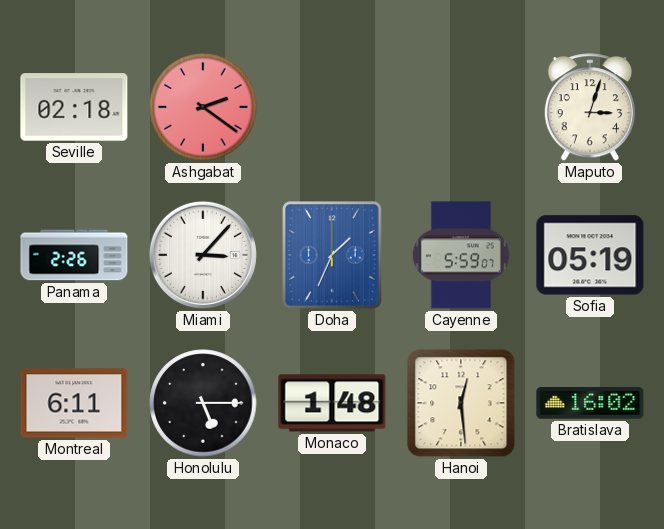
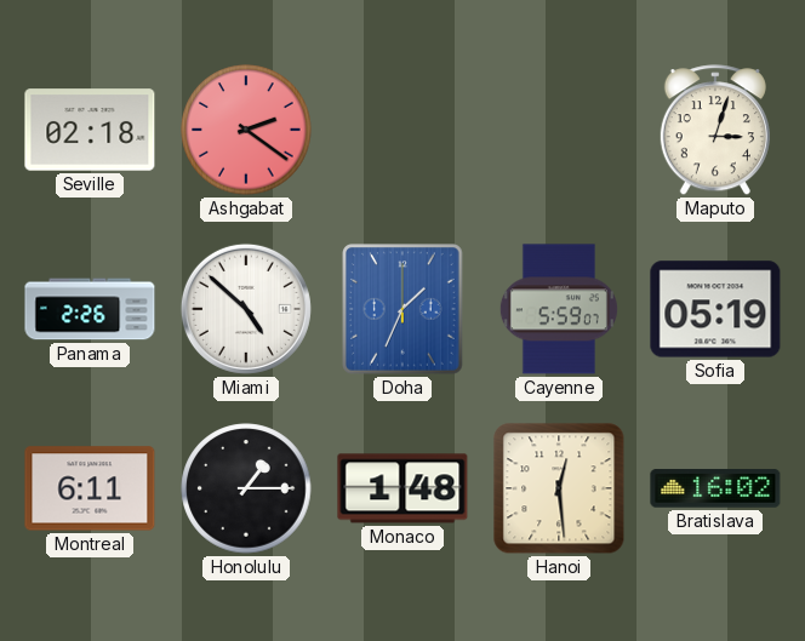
Miami: 3:07 -> 4:52
Honolulu: 5:15 -> 1:15
